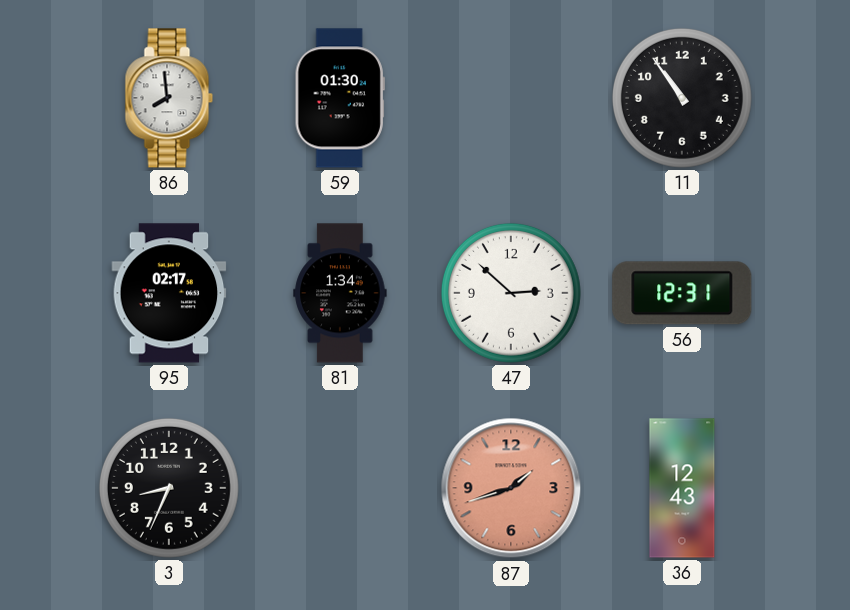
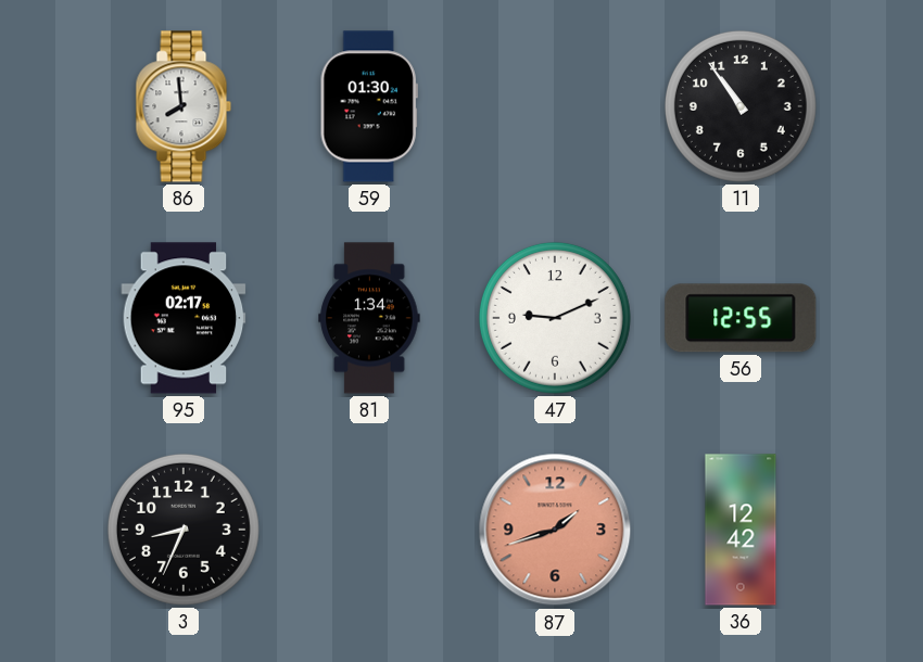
47: 2:52 -> 9:11
56: 12:31 -> 12:55
36: 12:43 -> 12:42
